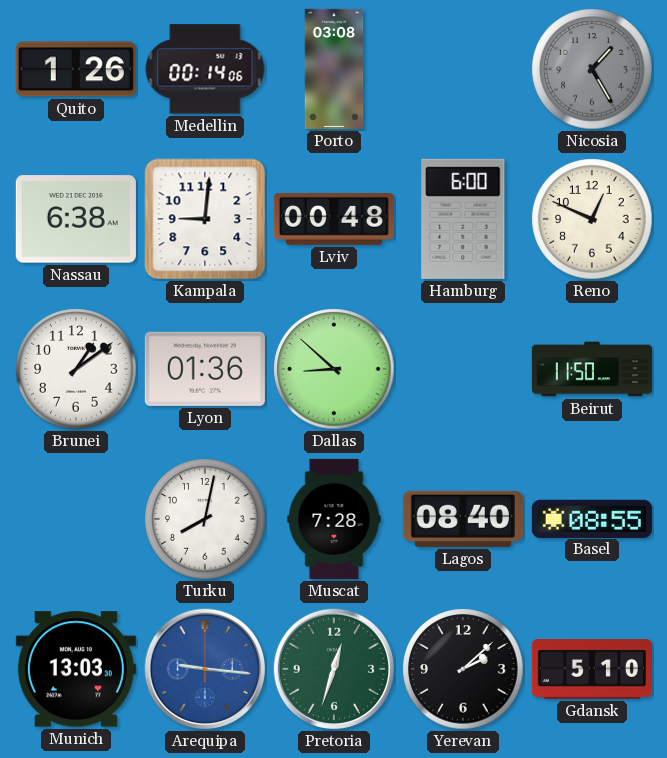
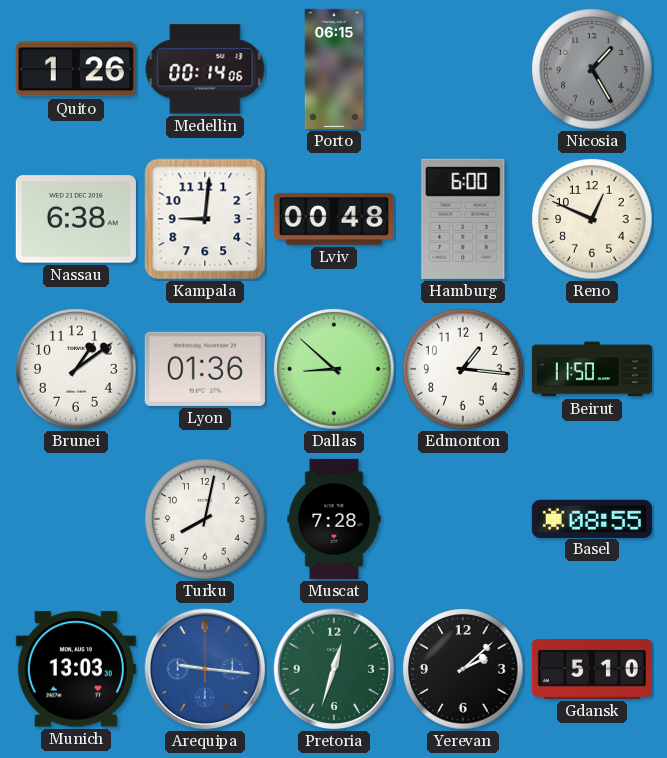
Porto: 03:08 -> 06:15
Edmonton: none -> 1:16
Lagos: 08:40 -> none
